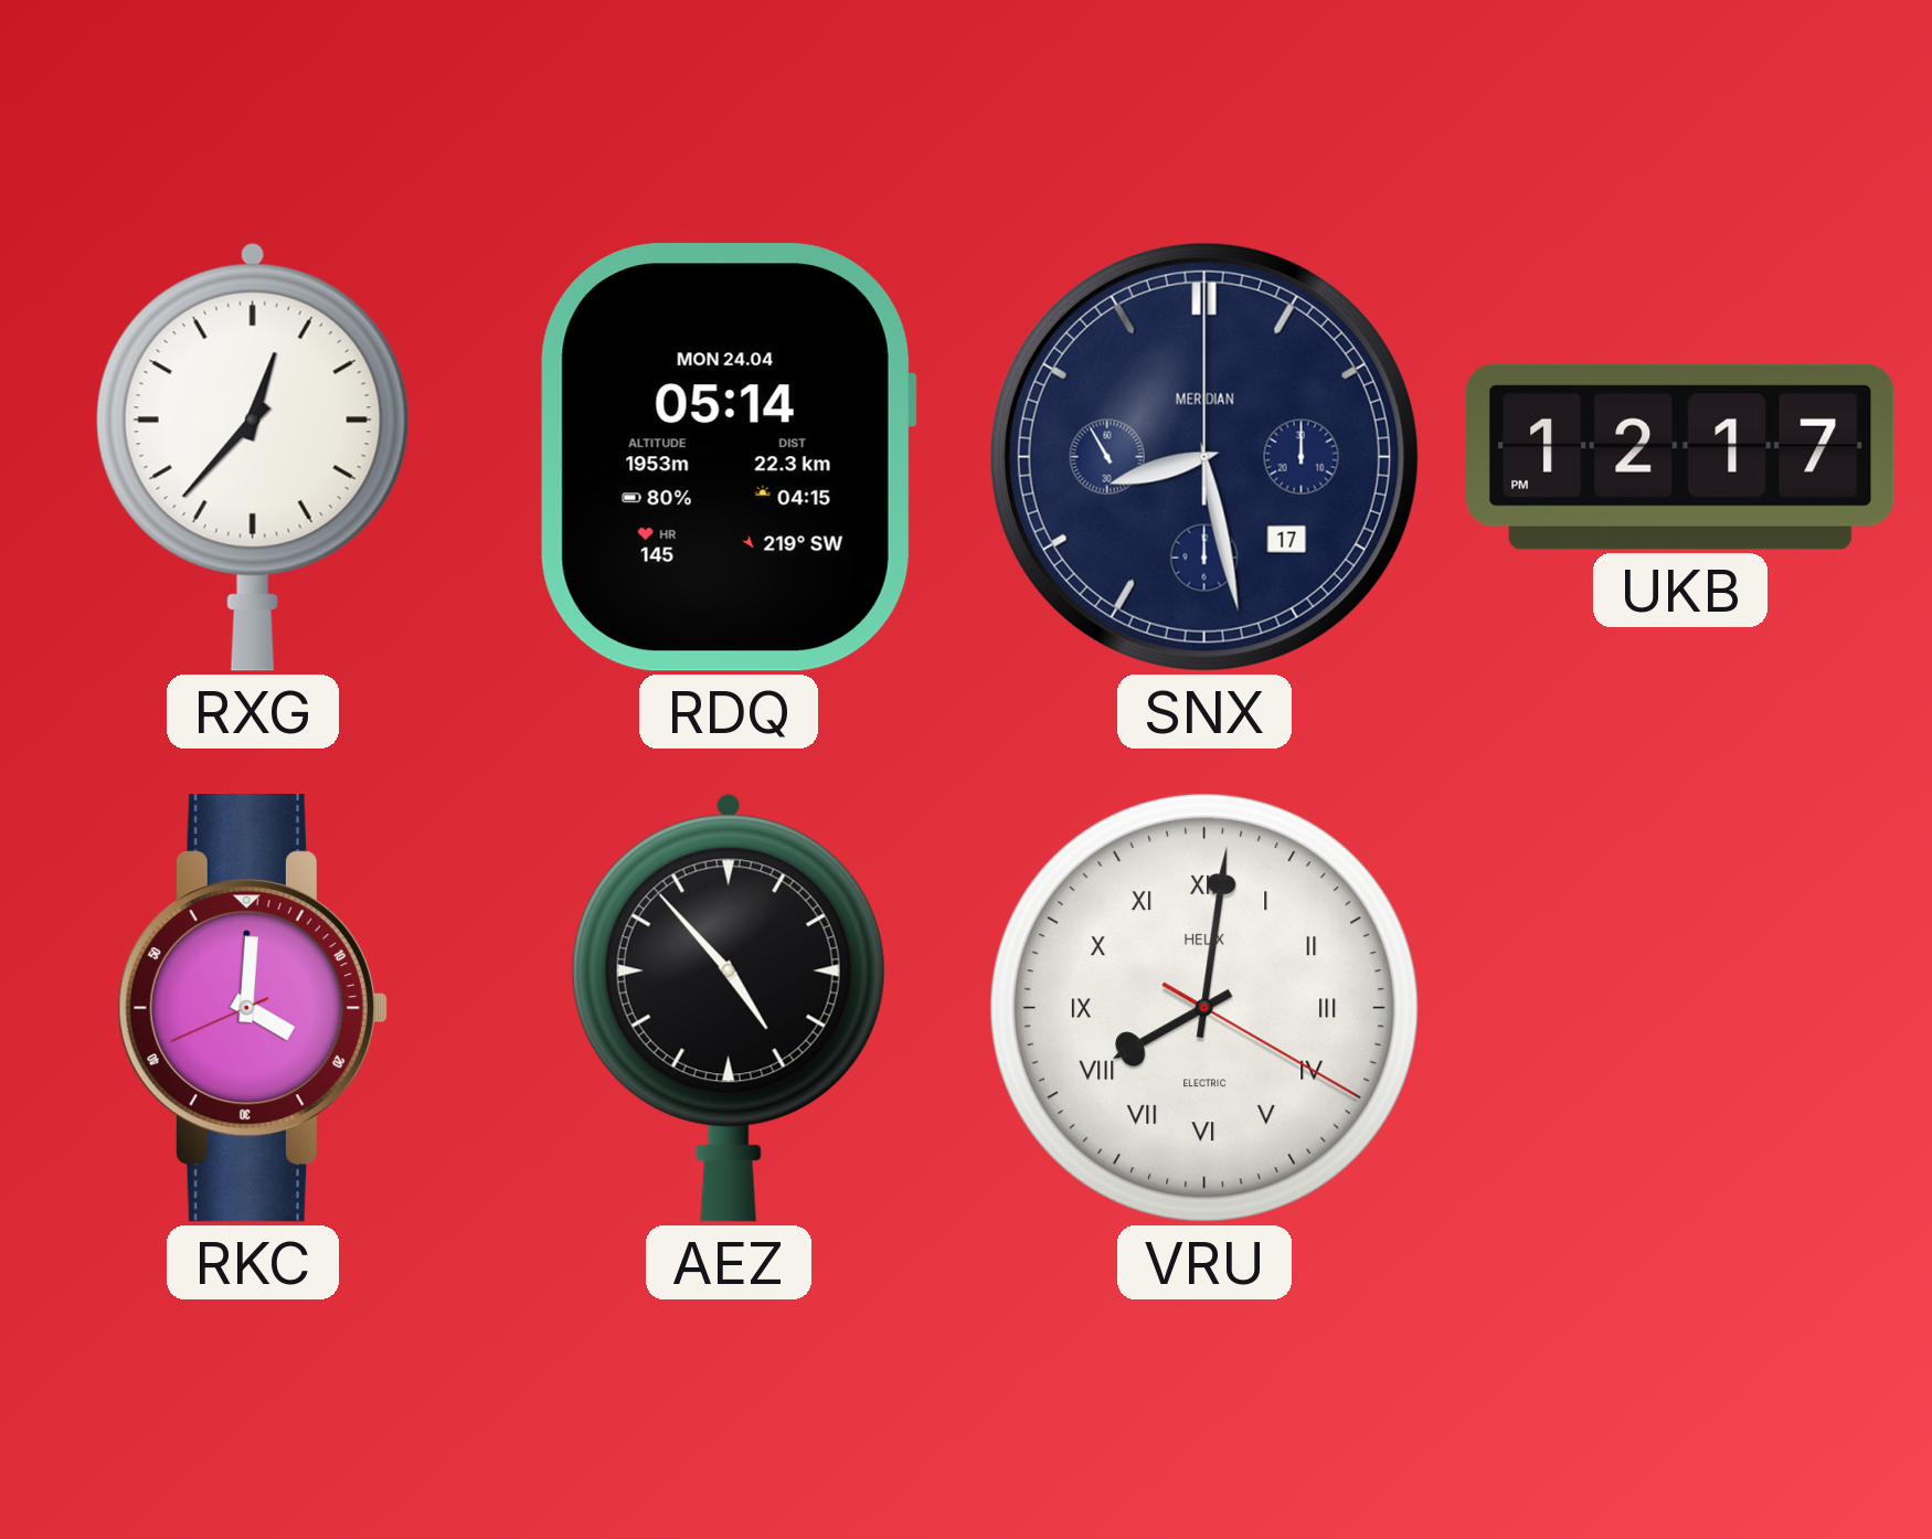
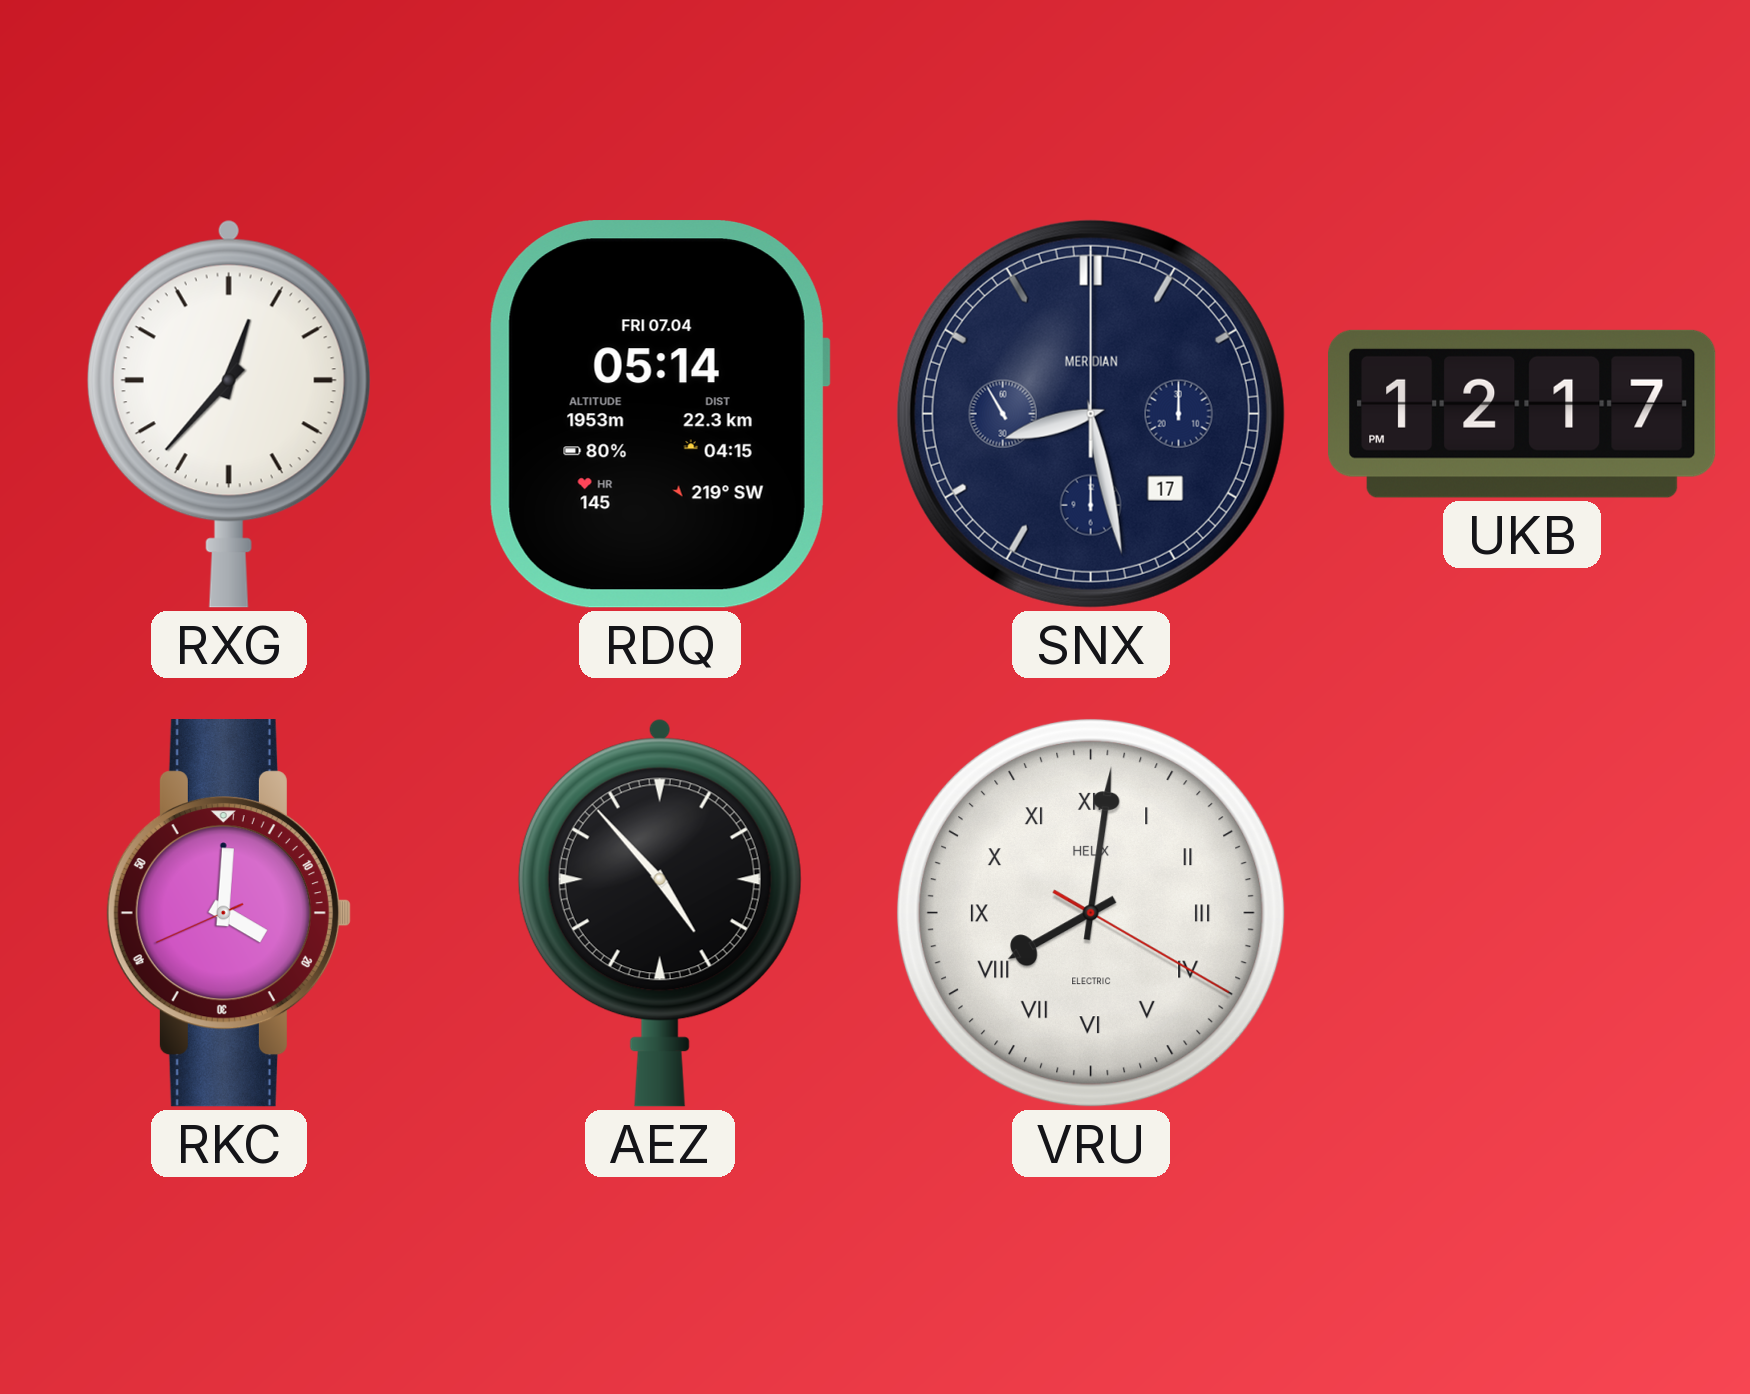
RDQ date: MON 24.04 -> FRI 07.04
